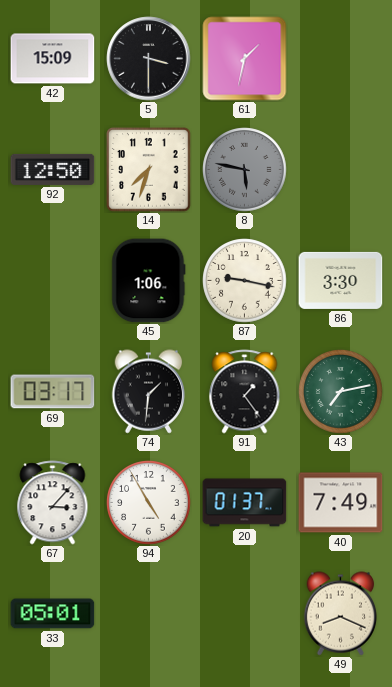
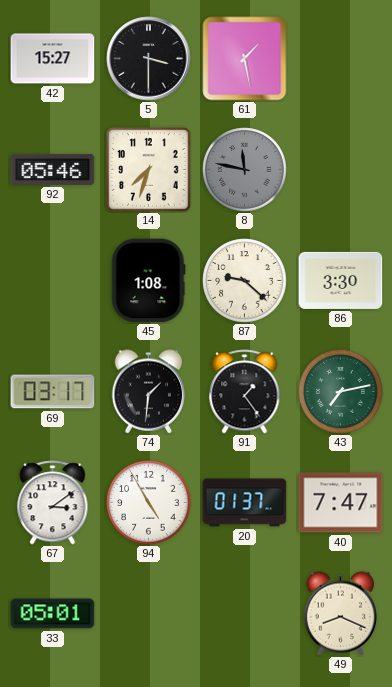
42: 15:09 -> 15:27
61: 1:32 -> 1:28
92: 12:50 -> 05:46
8: 5:47 -> 11:47
45: 1:06 -> 1:08
87: 9:17 -> 9:22
67: 3:07 -> 3:09
40: 7:49 -> 7:47
